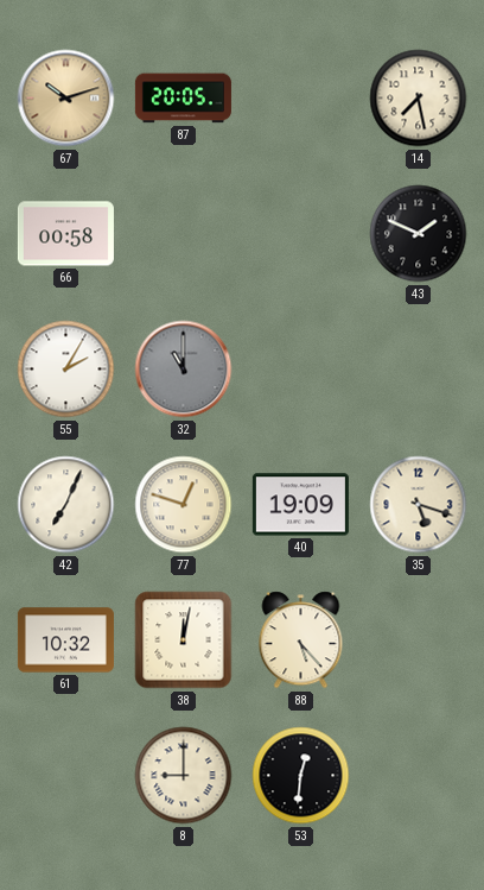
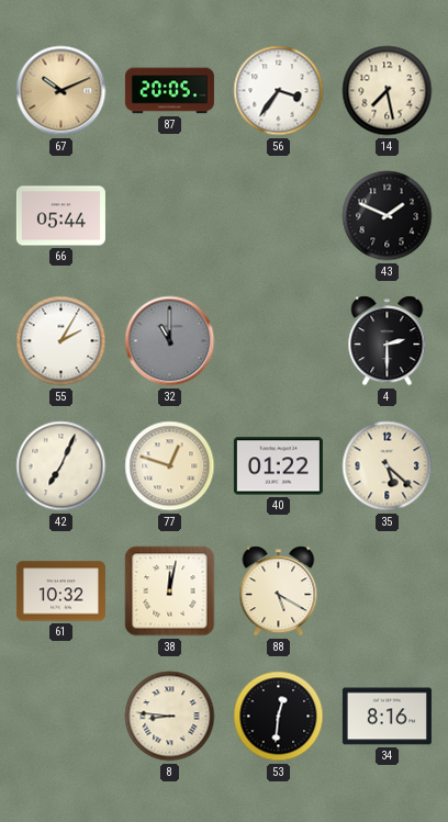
67: 10:12 -> 10:11
56: none -> 3:36
66: 00:58 -> 05:44
4: none -> 2:30
40: 19:09 -> 01:22
35: 5:18 -> 5:22
88: 5:23 -> 5:20
8: 9:00 -> 8:46
34: none -> 8:16
